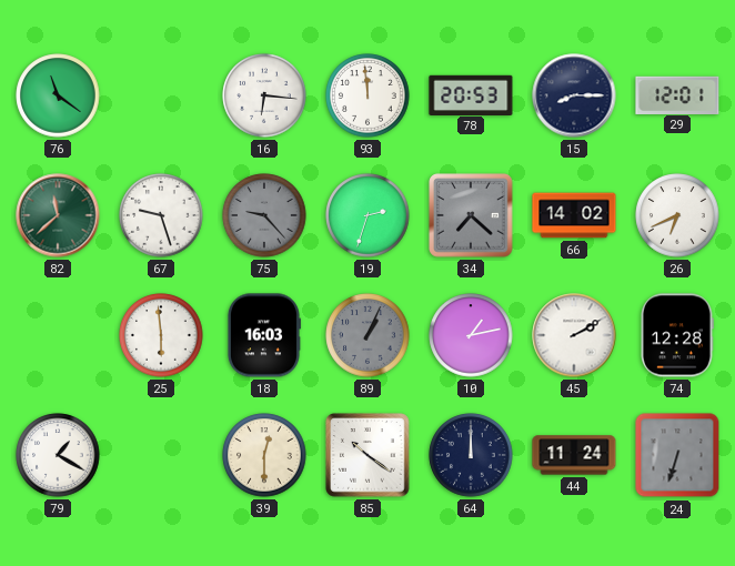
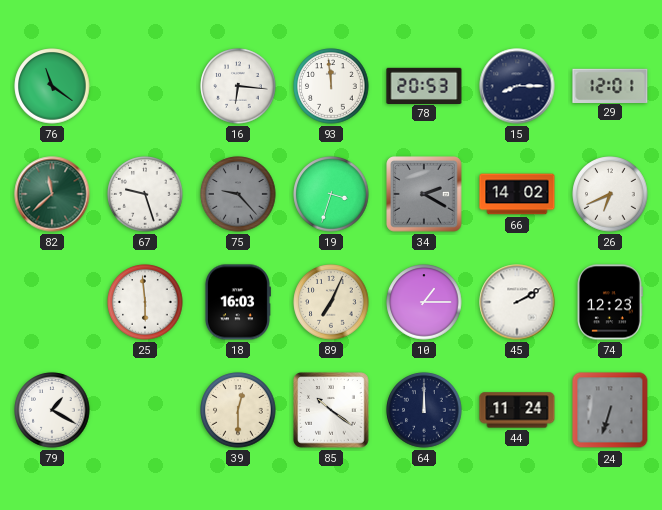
19: 2:33 -> 3:33
34: 7:22 -> 2:20
89: 1:04 -> 7:04
89 dial: grey -> cream
10: 1:13 -> 1:15
74: 12:28 -> 12:23
